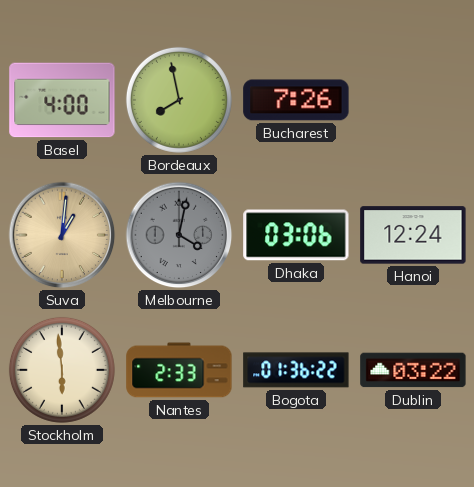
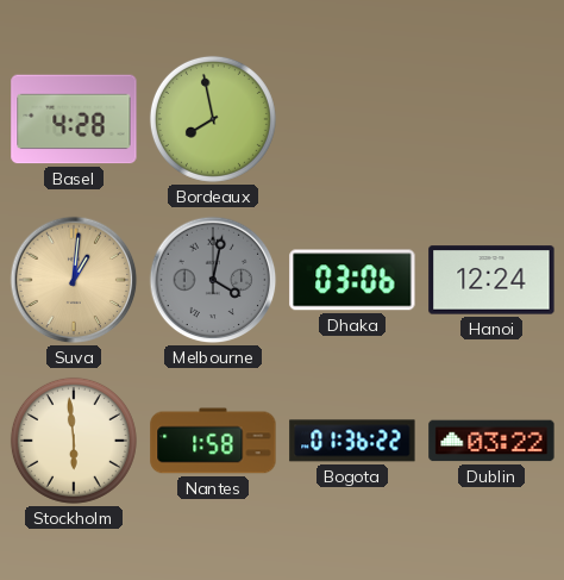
Basel: 4:00 -> 4:28
Bucharest: 7:26 -> none
Nantes: 2:33 -> 1:58
